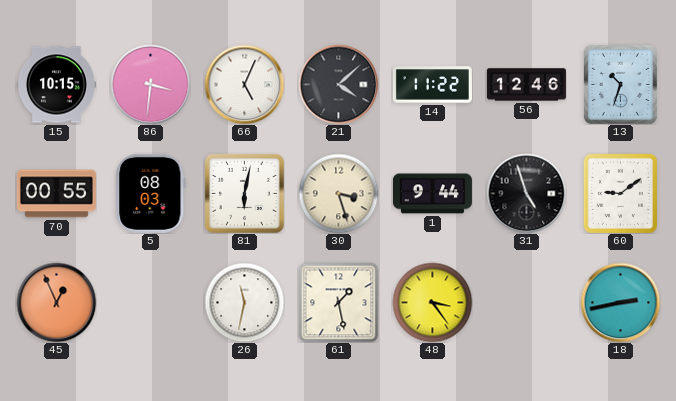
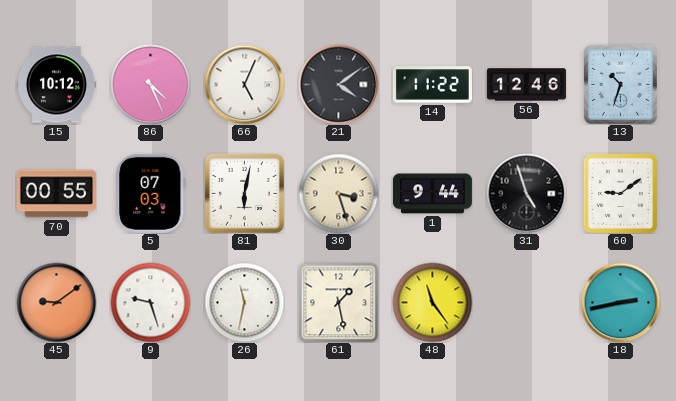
15: 10:15 -> 10:12
86: 3:31 -> 4:26
21: 4:08 -> 4:09
5: 08:03 -> 07:03
45: 12:56 -> 9:09
9: none -> 9:27
48: 3:24 -> 11:24
